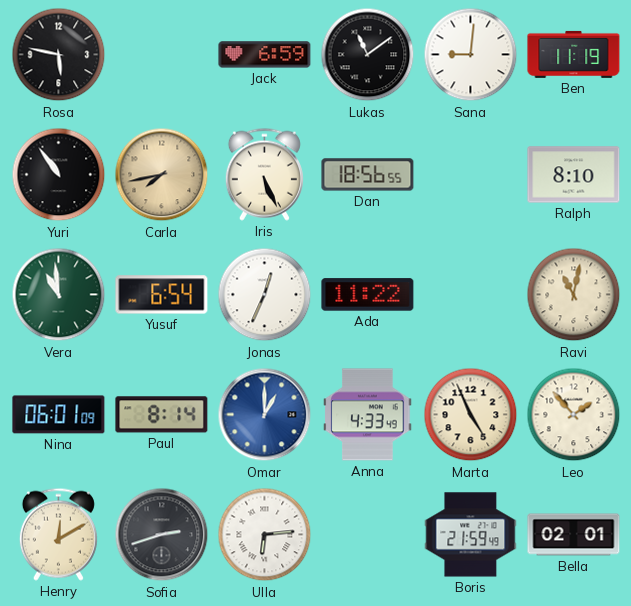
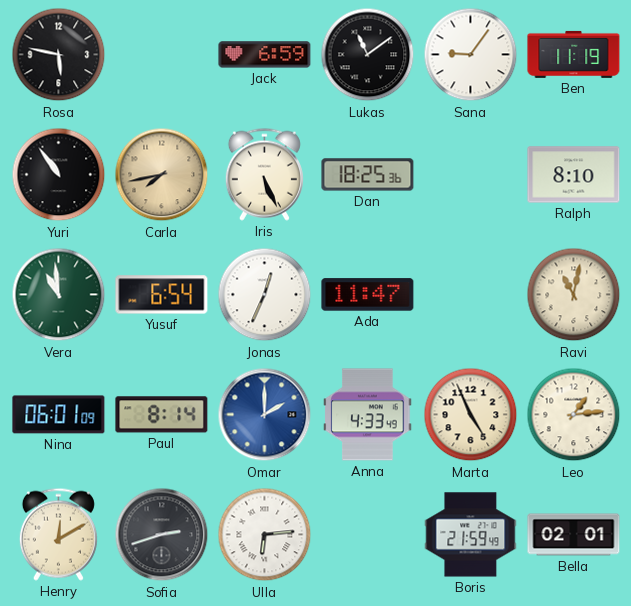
Sana: 9:01 -> 9:06
Dan: 18:56 -> 18:25
Ada: 11:22 -> 11:47
Omar: 1:00 -> 2:00
Leo: 1:53 -> 1:14
